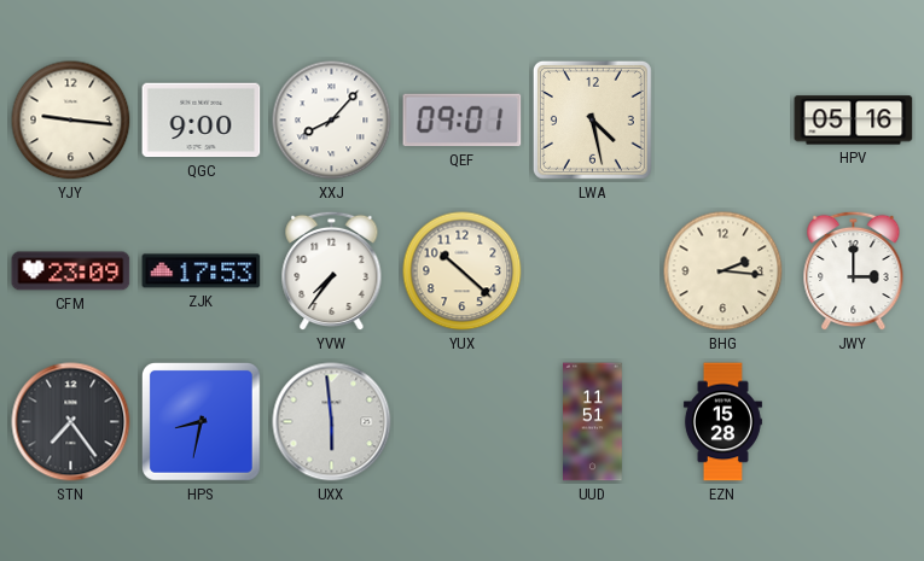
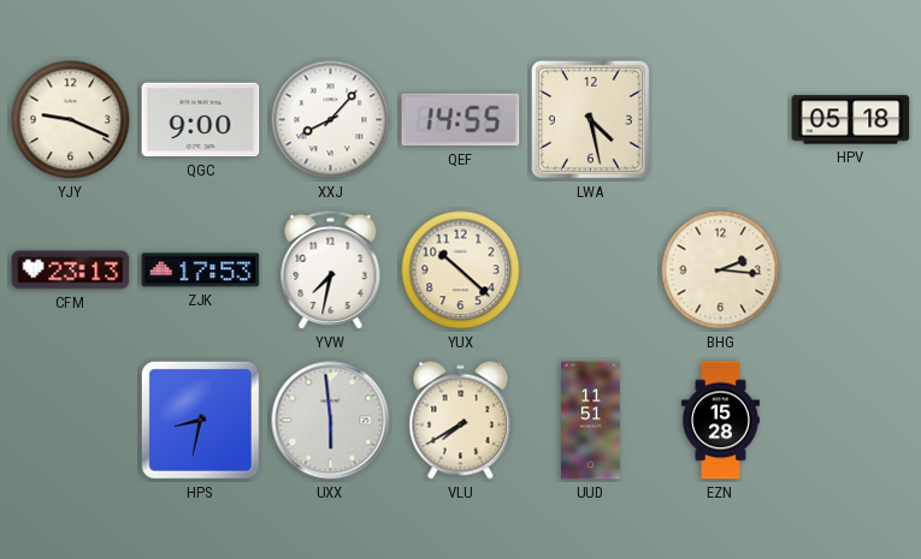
YJY: 9:16 -> 9:19
QEF: 09:01 -> 14:55
HPV: 05:16 -> 05:18
CFM: 23:09 -> 23:13
YVW: 7:36 -> 7:32
JWY: 3:00 -> none
STN: 7:24 -> none
VLU: none -> 7:40
